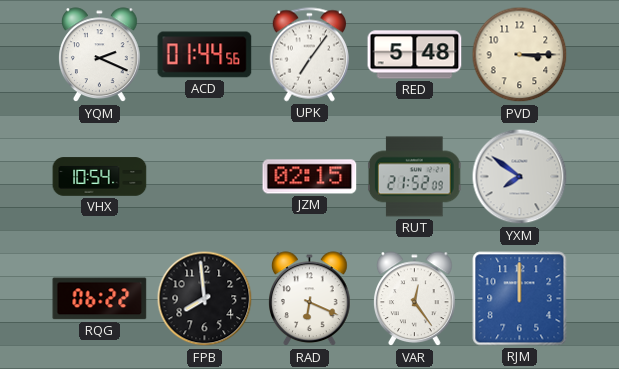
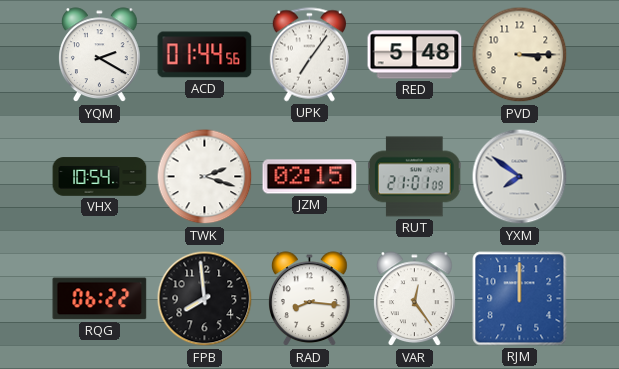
YQM: 2:19 -> 2:20
TWK: none -> 2:18
RUT: 21:52 -> 21:01
RAD: 6:19 -> 8:16
